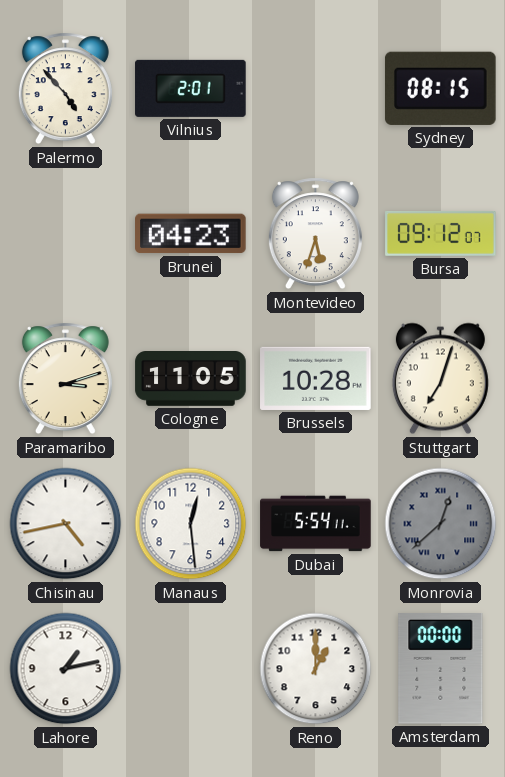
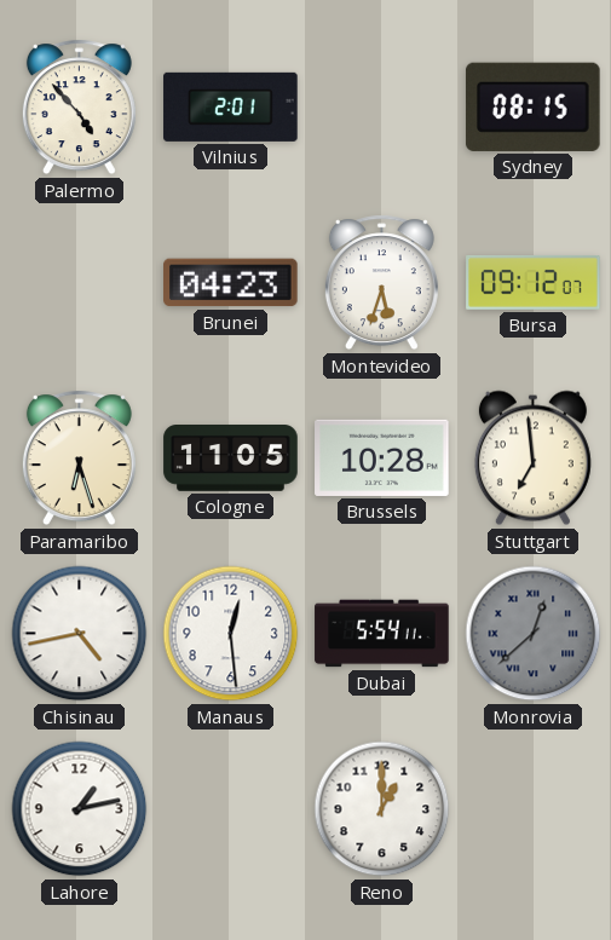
Paramaribo: 3:12 -> 6:27
Stuttgart: 7:03 -> 6:59
Amsterdam: 00:00 -> none
